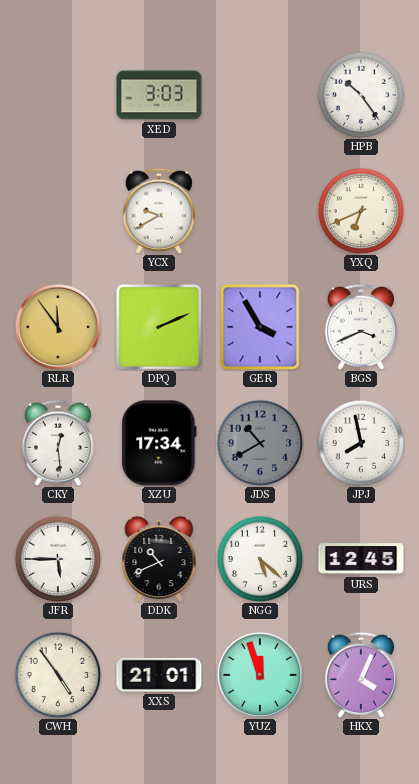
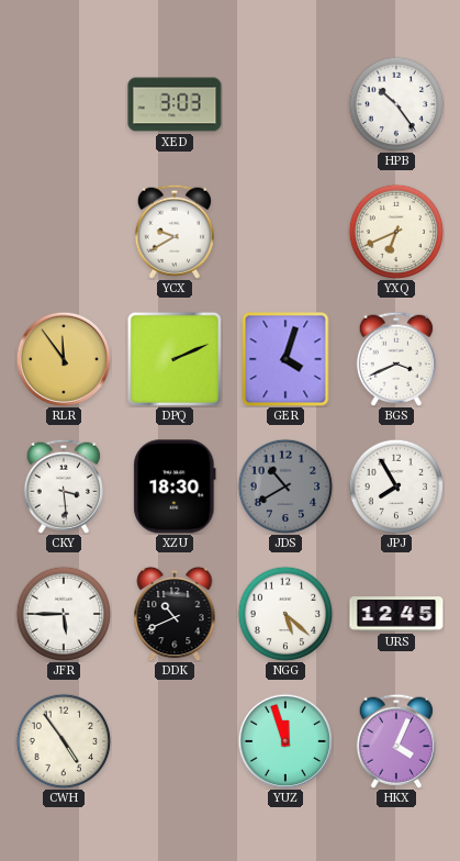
GER: 3:55 -> 4:03
CKY: 12:29 -> 3:29
XZU: 17:34 -> 18:30
JPJ: 7:58 -> 7:55
XXS: 21:01 -> none
